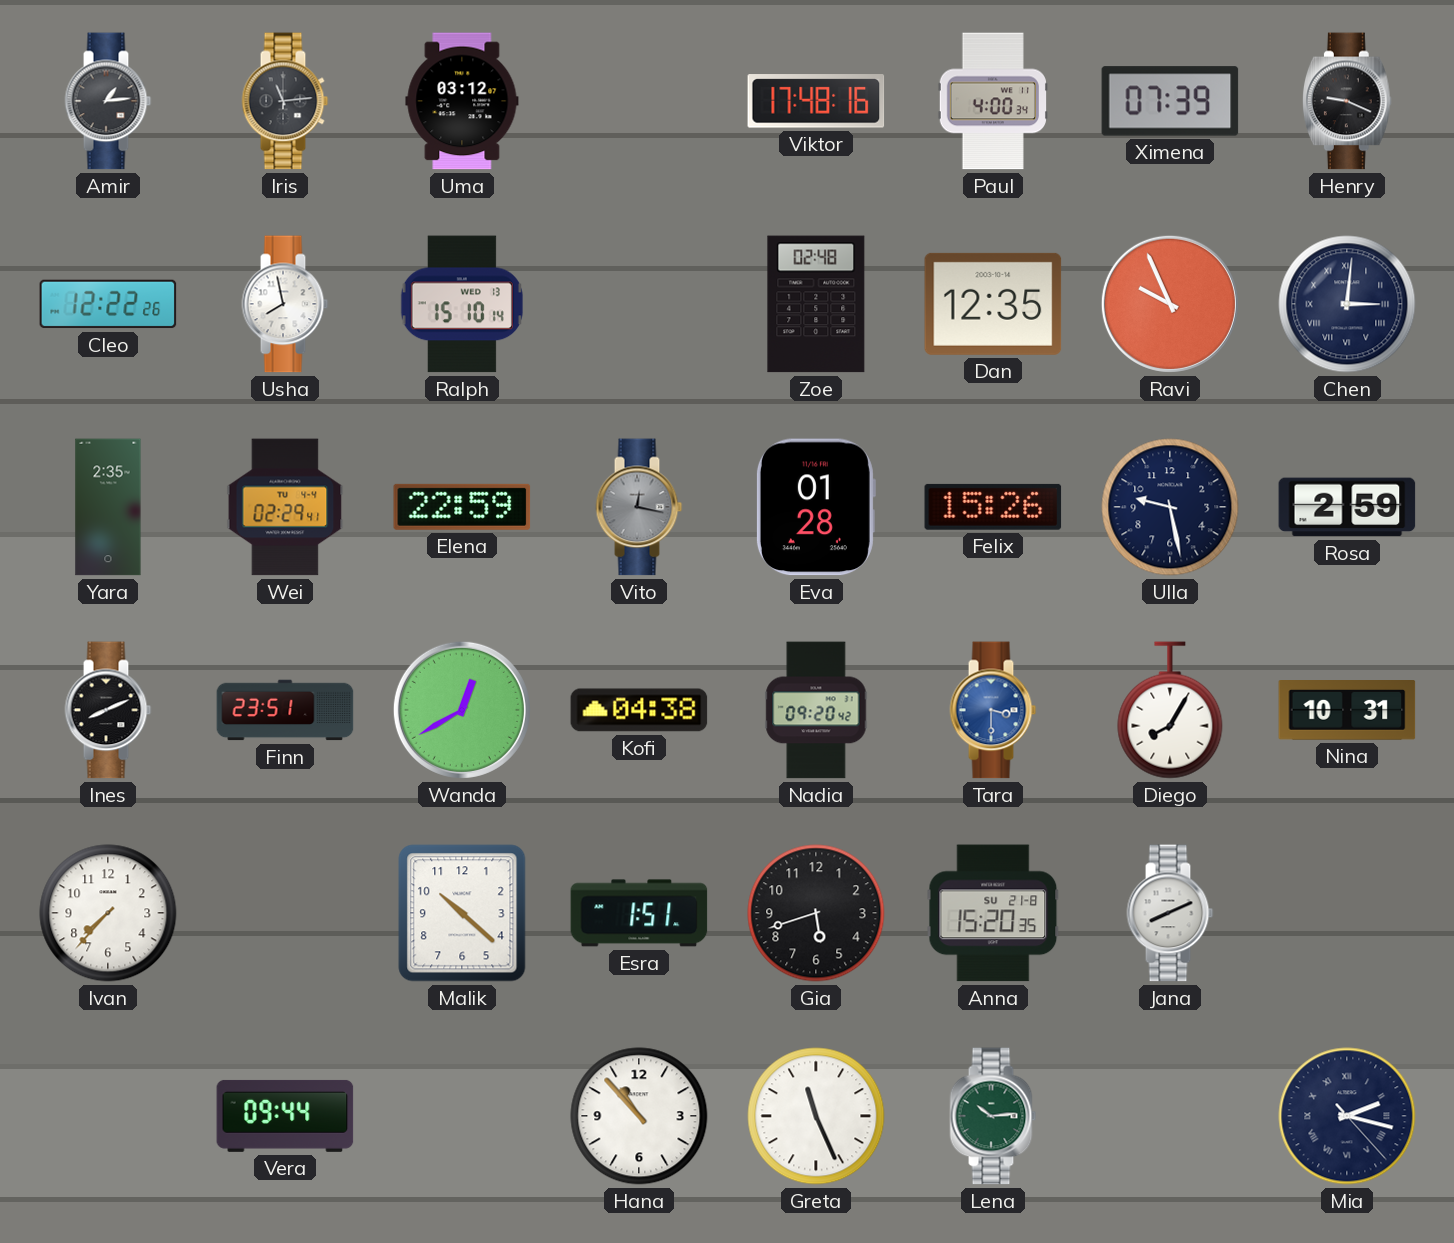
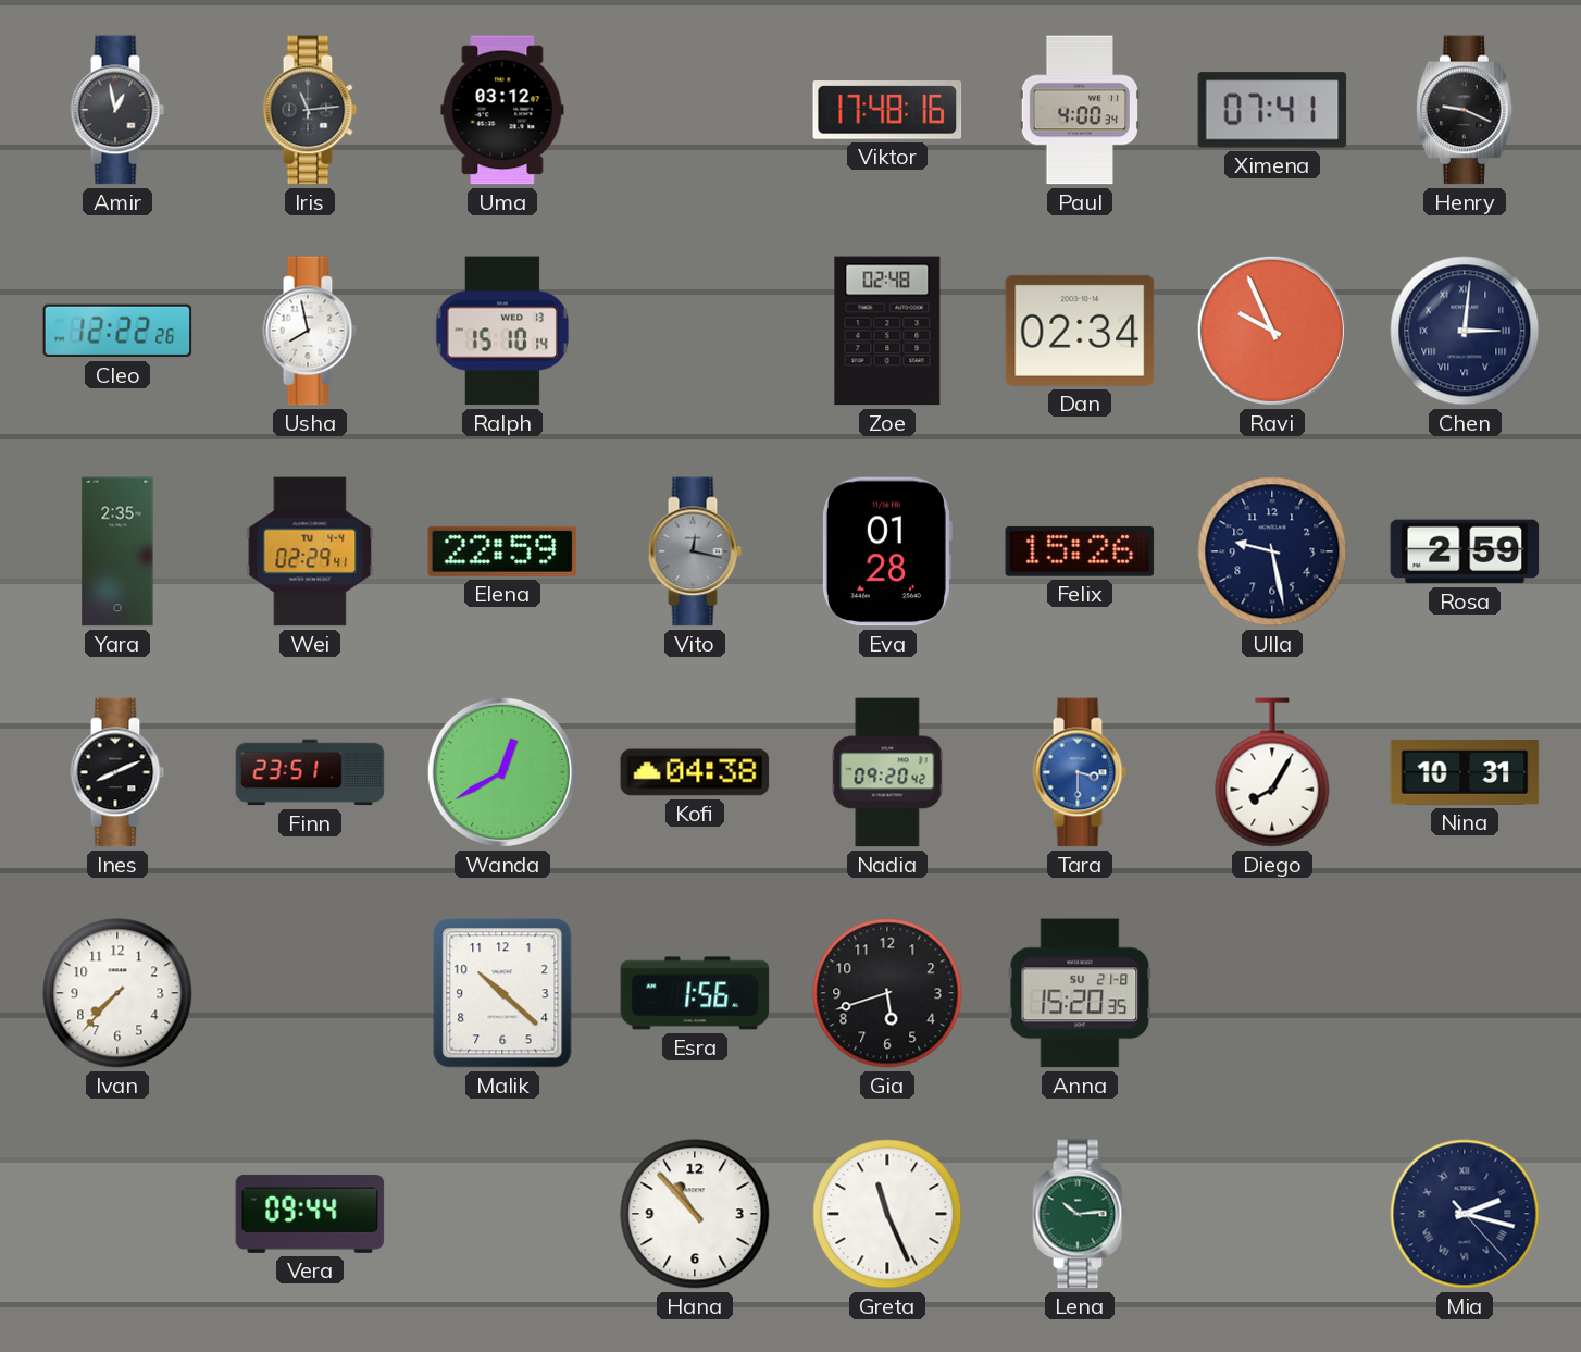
Amir: 1:14 -> 12:58
Ximena: 07:39 -> 07:41
Dan: 12:35 -> 02:34
Esra: 1:51 -> 1:56
Jana: 8:11 -> none
